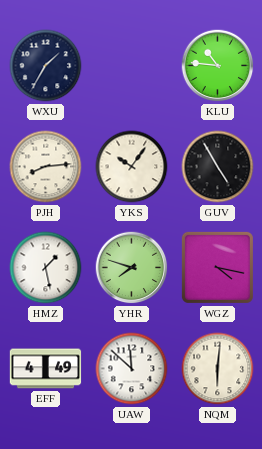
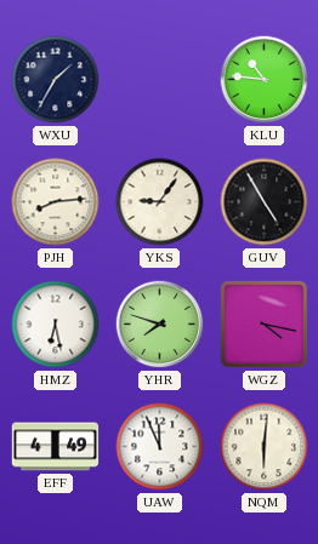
YKS: 10:06 -> 9:06
HMZ: 1:28 -> 6:28
UAW: 11:52 -> 11:56
